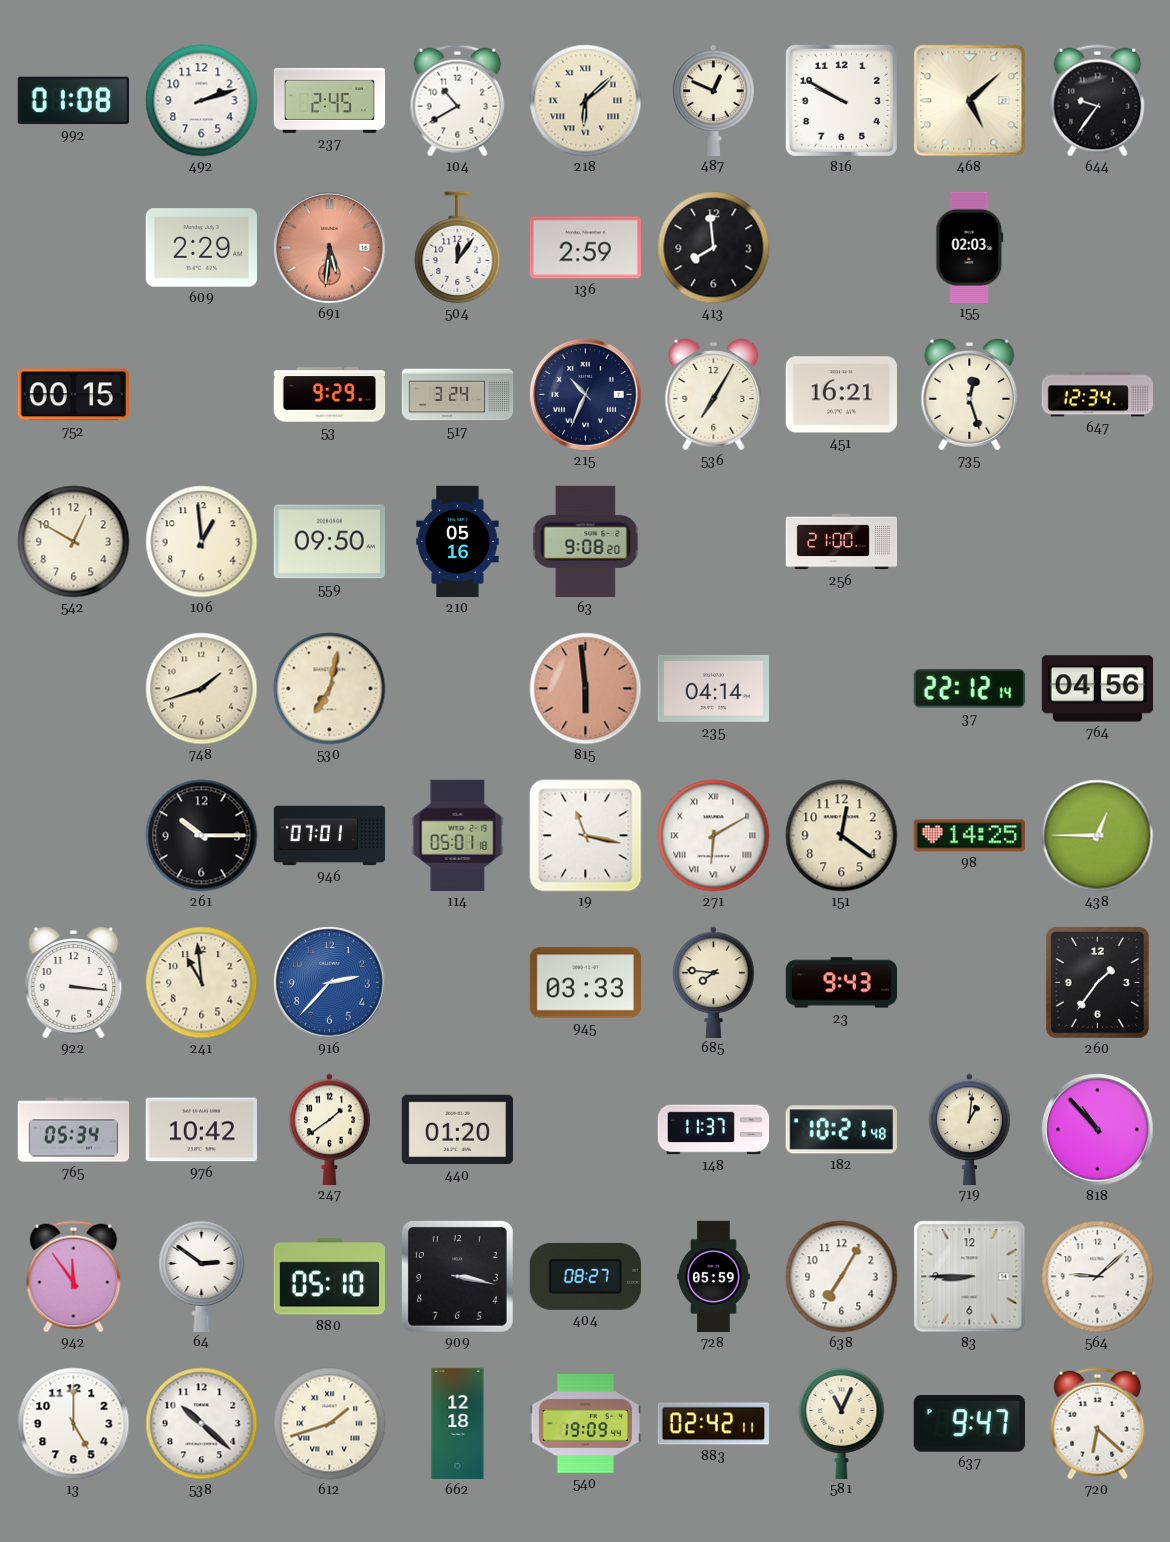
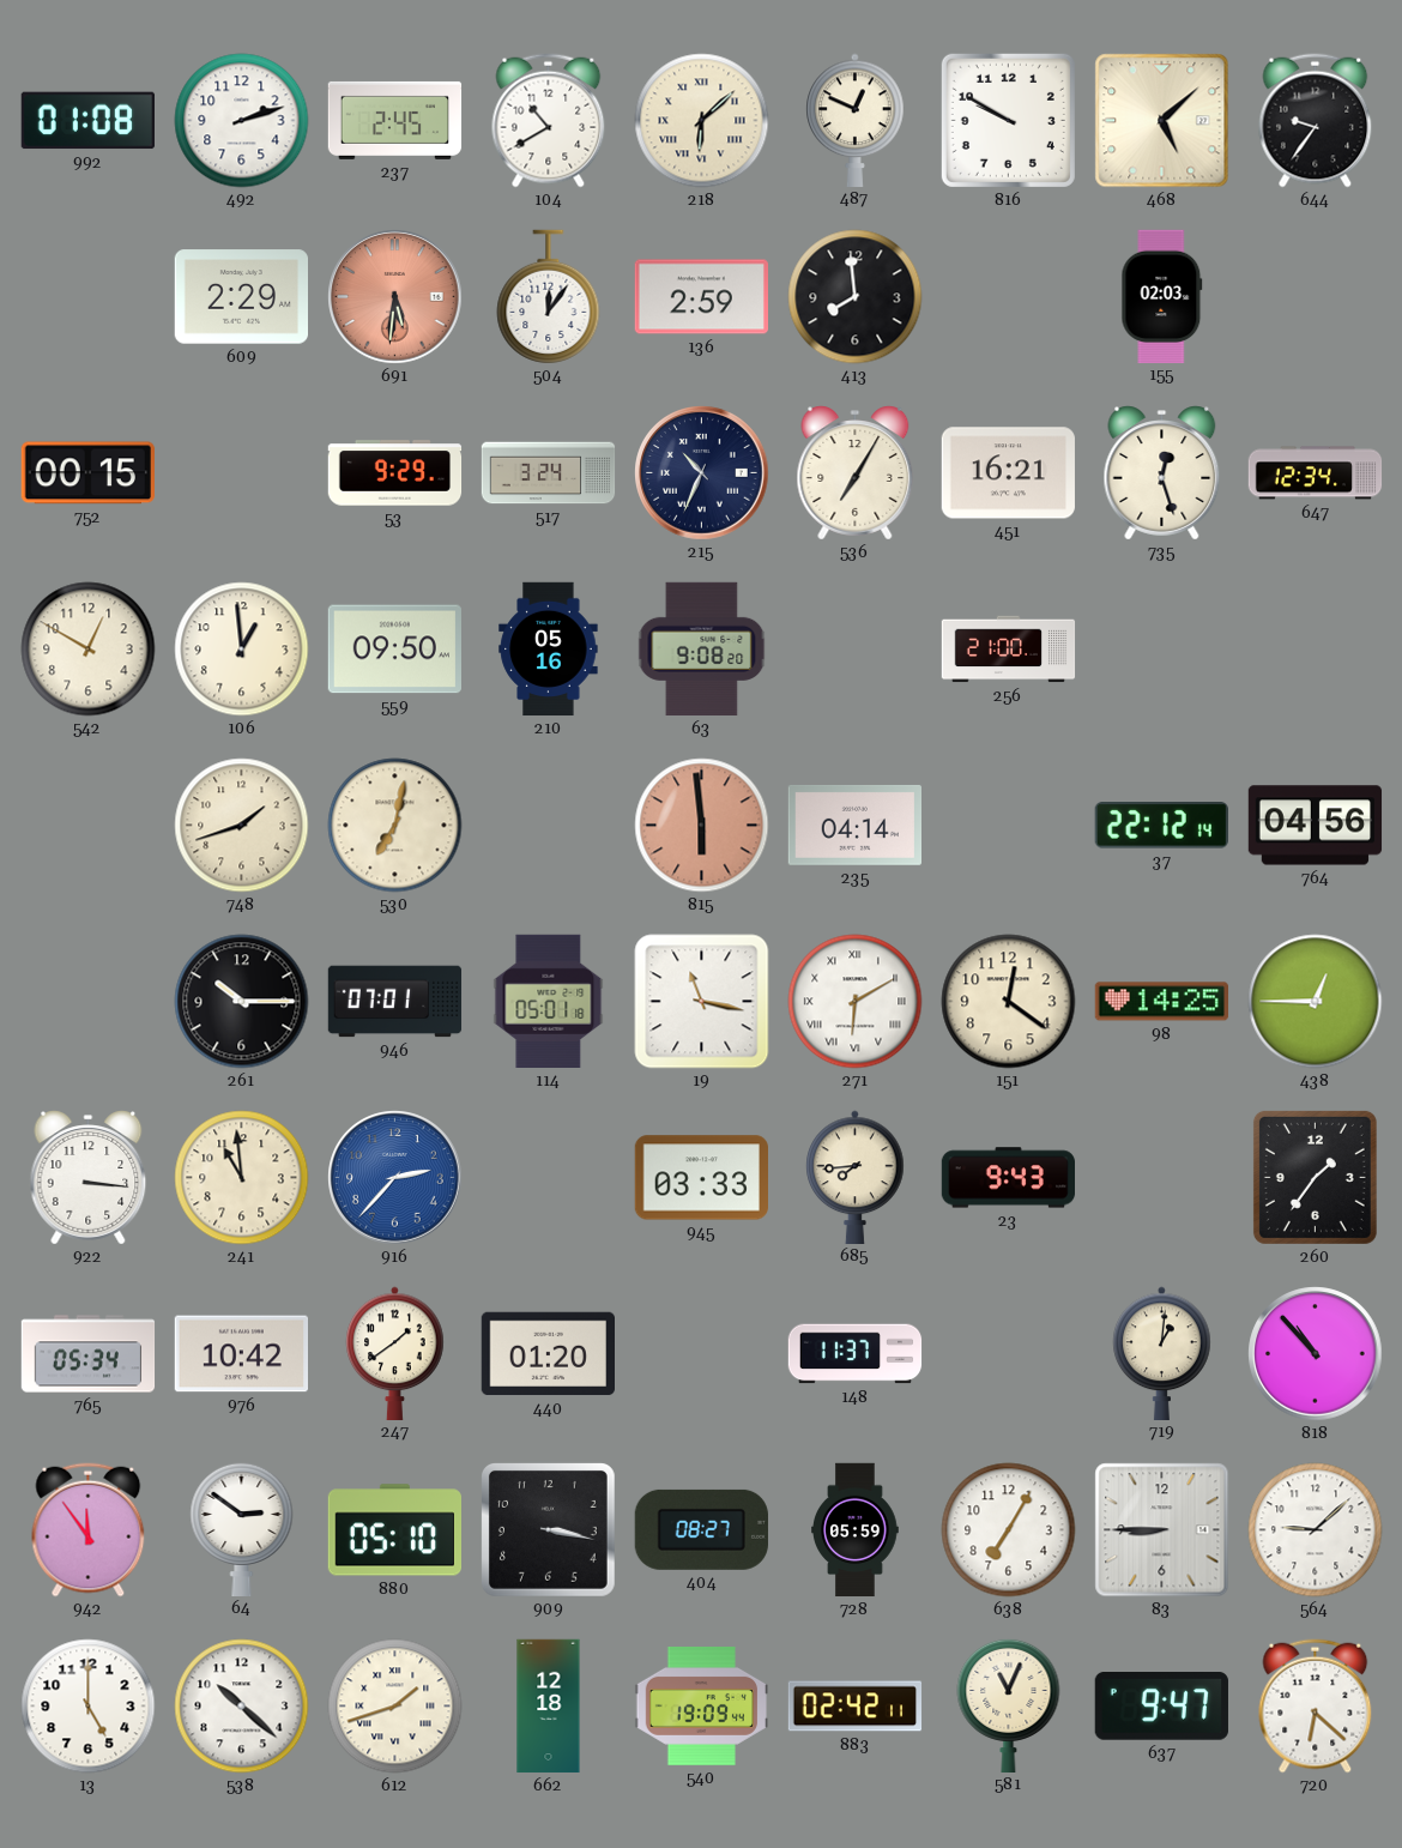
685: 7:46 -> 7:44
182: 10:21 -> none
